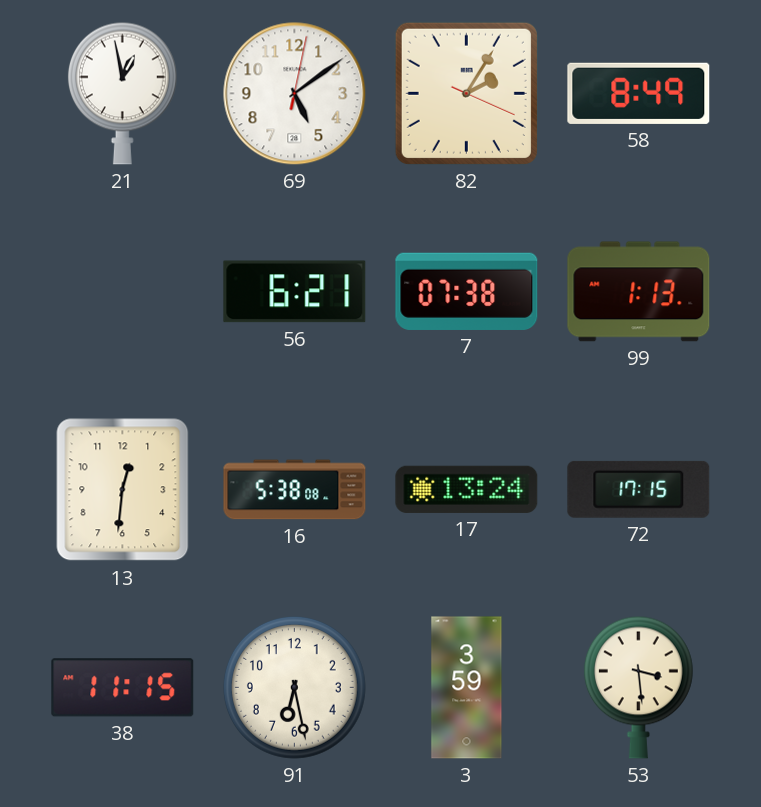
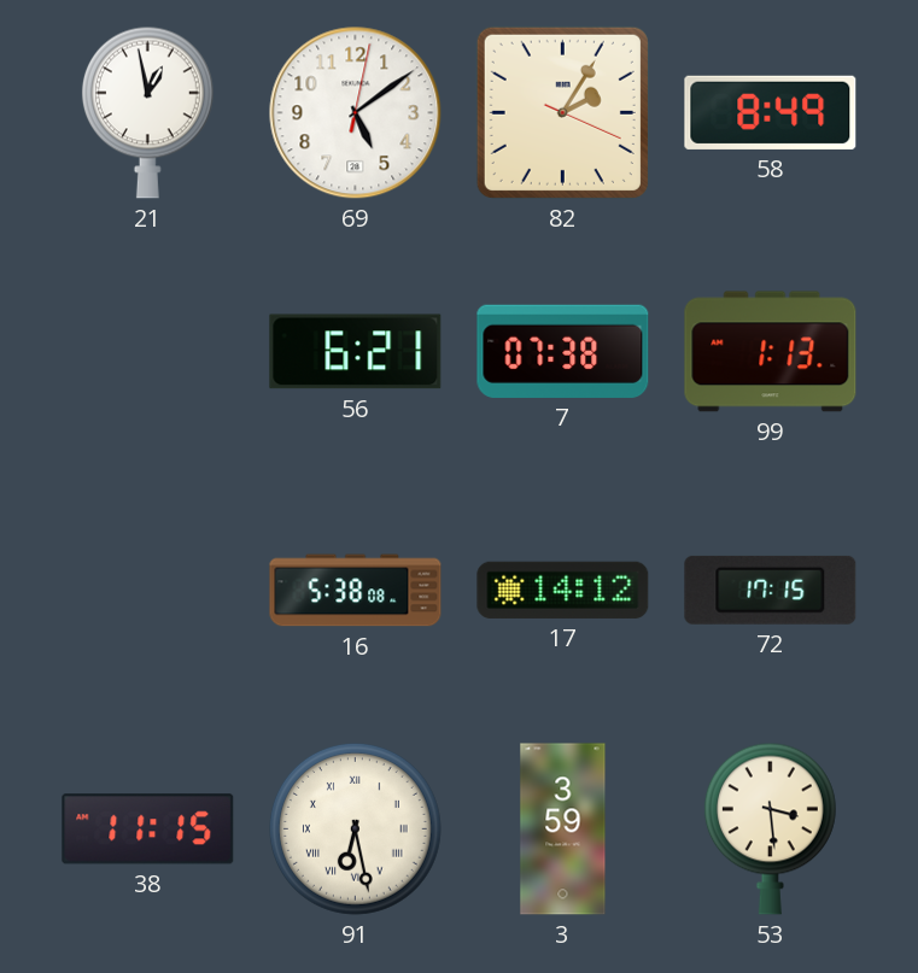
13: 12:31 -> none
17: 13:24 -> 14:12
91 numerals: Arabic -> Roman
